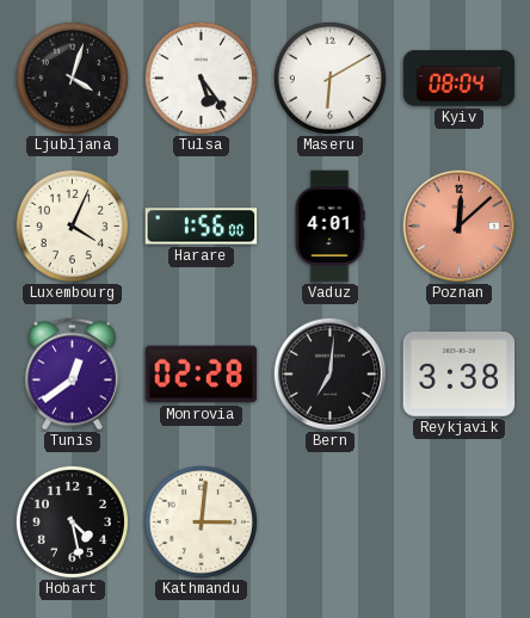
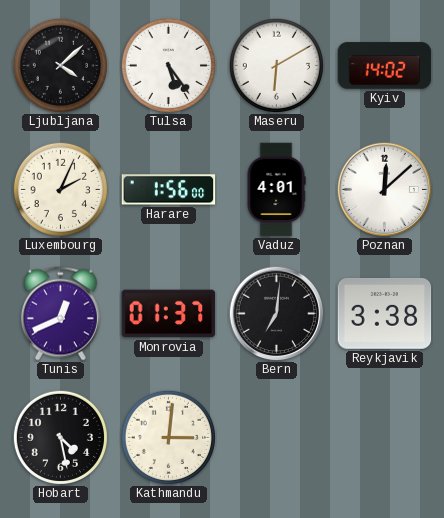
Ljubljana: 4:03 -> 4:08
Kyiv: 08:04 -> 14:02
Luxembourg: 4:04 -> 2:04
Poznan dial: salmon -> white
Tunis: 12:39 -> 12:41
Monrovia: 02:28 -> 01:37
